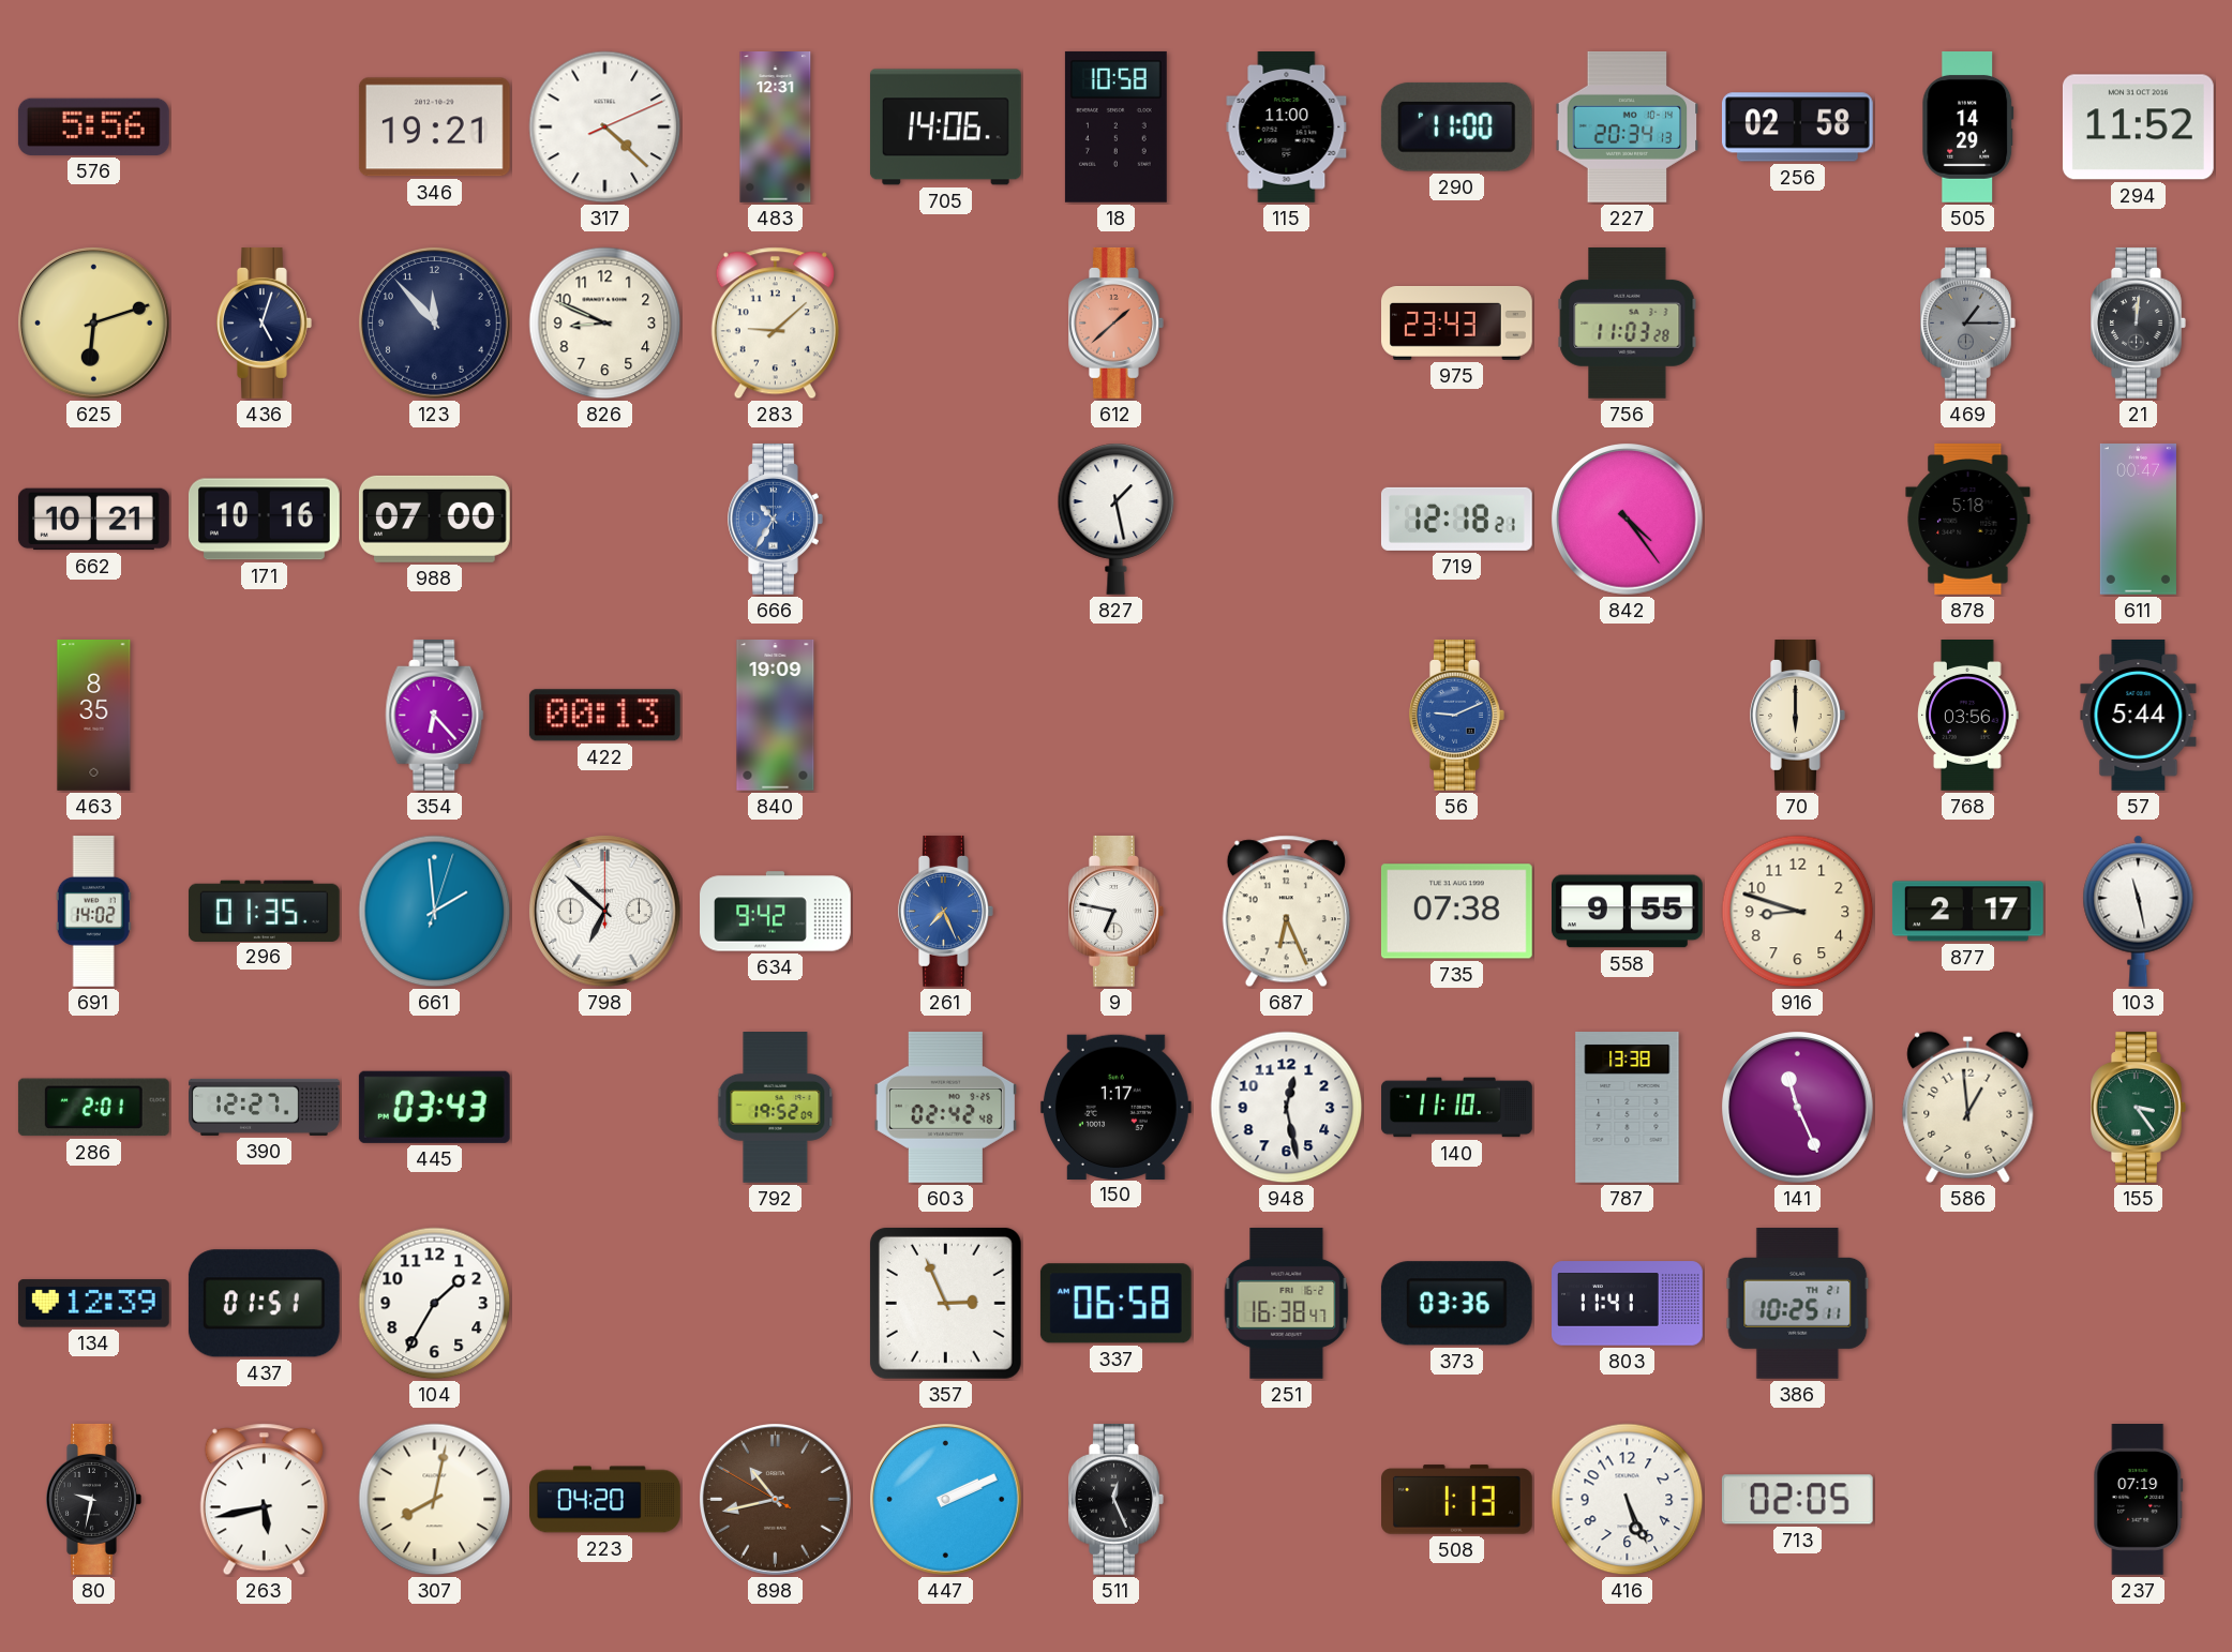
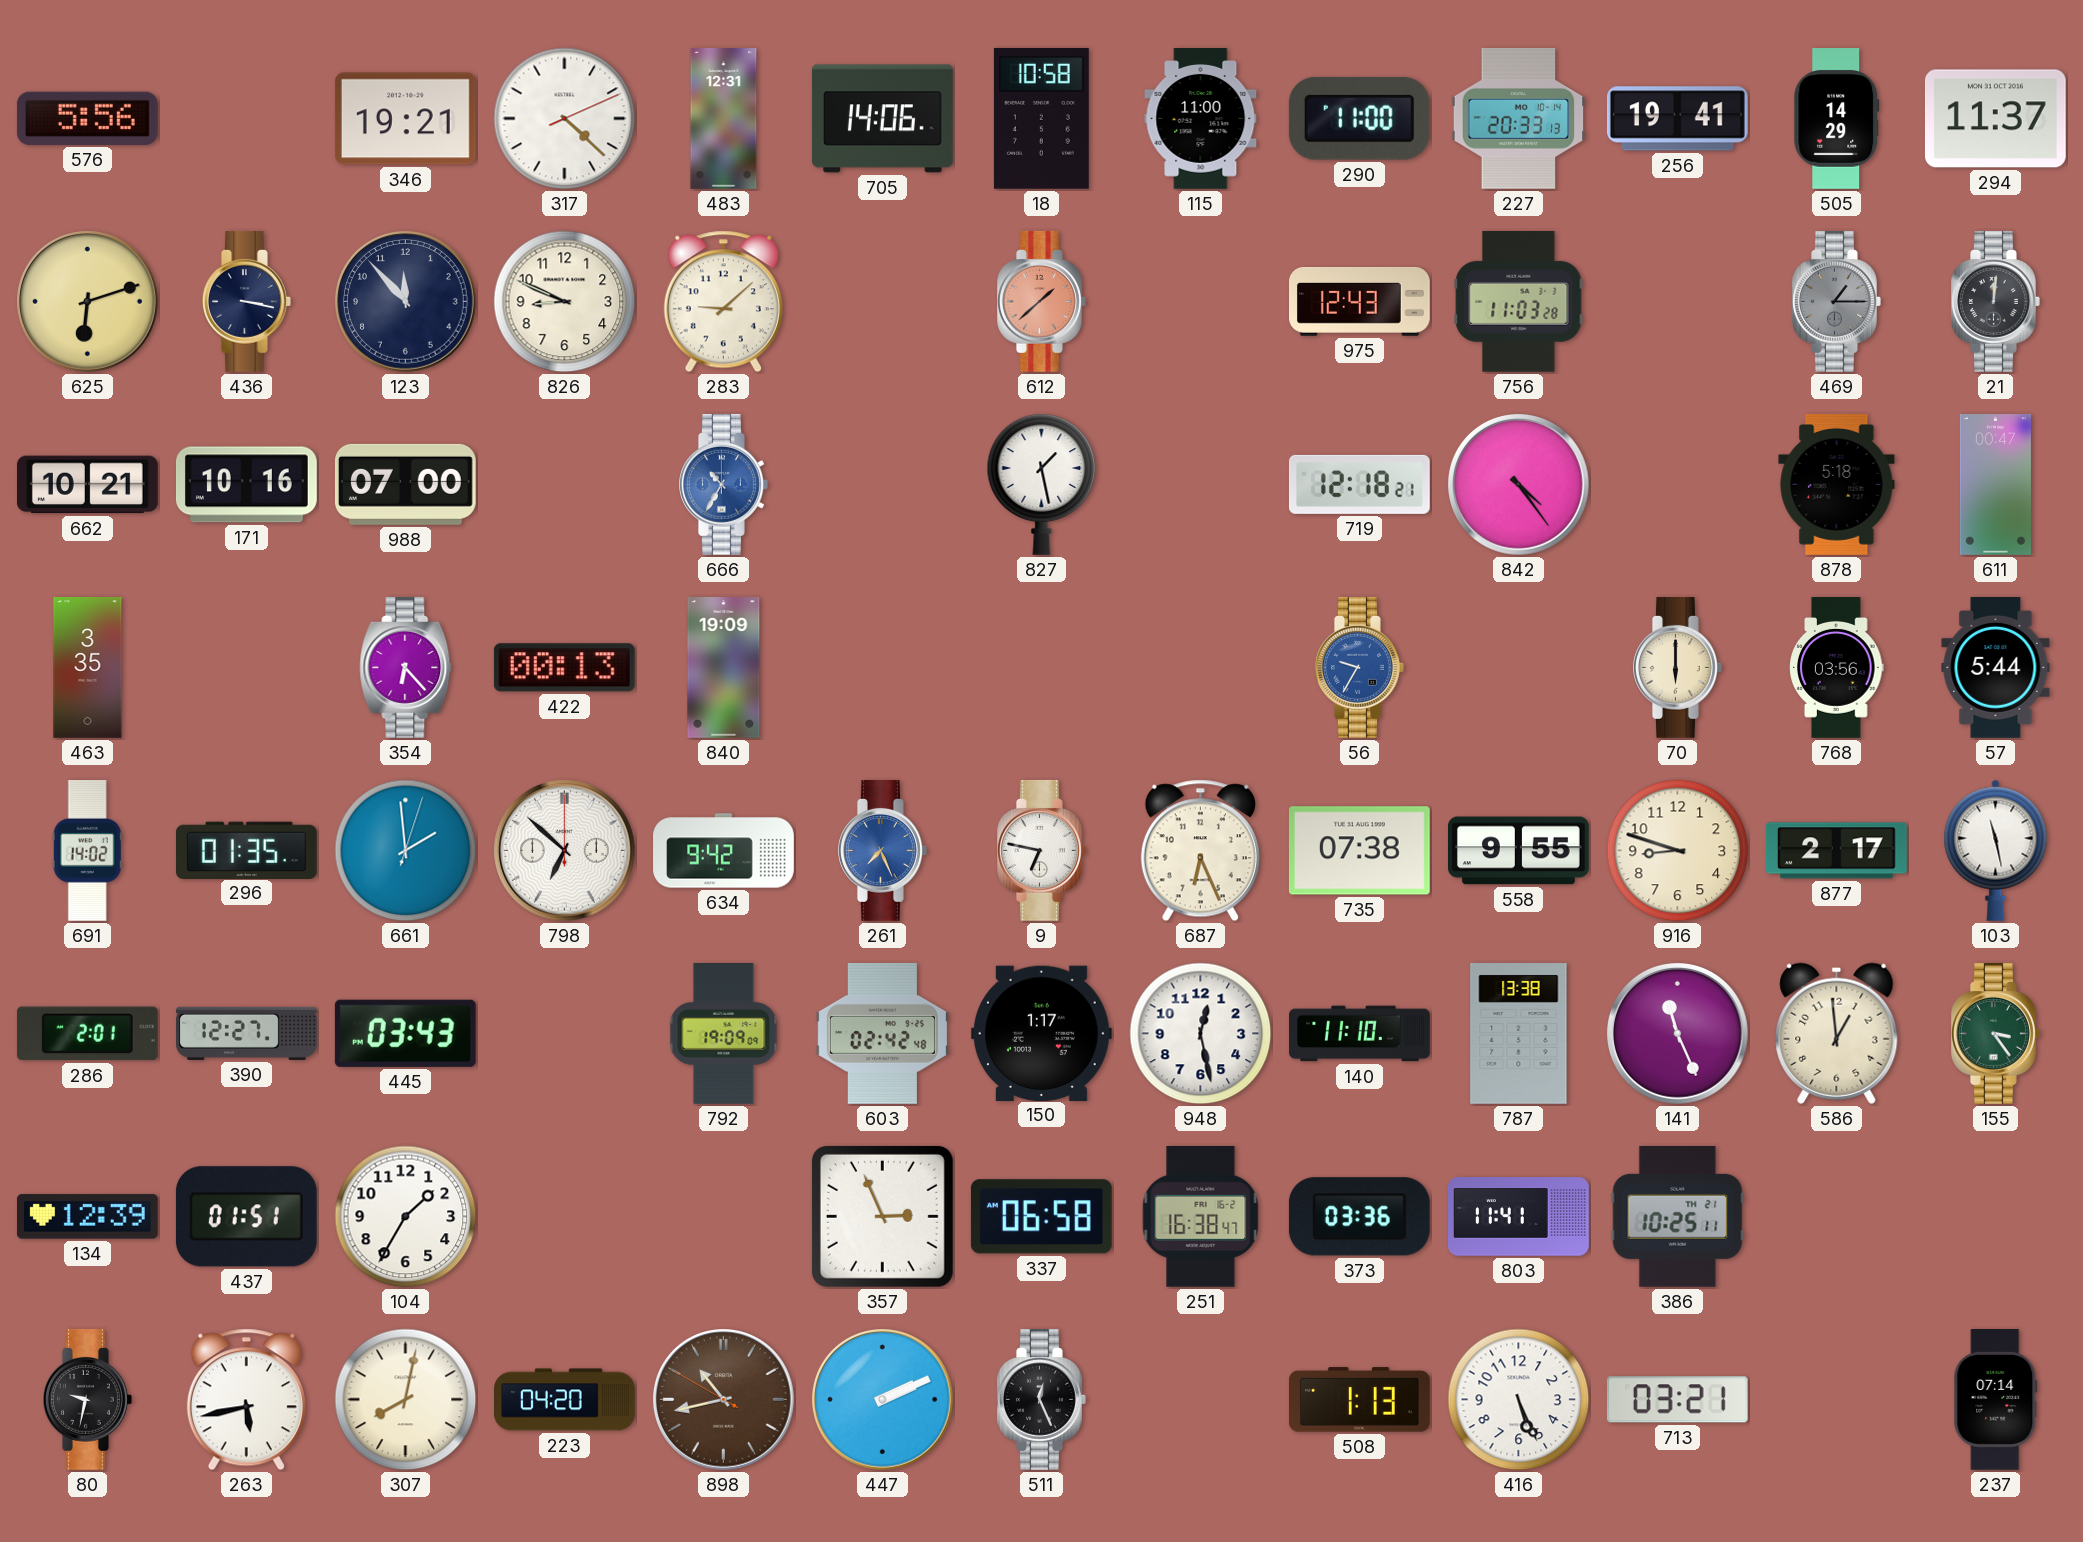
227: 20:34 -> 20:33
256: 02:58 -> 19:41
294: 11:52 -> 11:37
436: 5:03 -> 3:17
975: 23:43 -> 12:43
463: 8:35 -> 3:35
56: 9:11 -> 9:35
792: 19:52 -> 19:09
713: 02:05 -> 03:21
237: 07:19 -> 07:14
